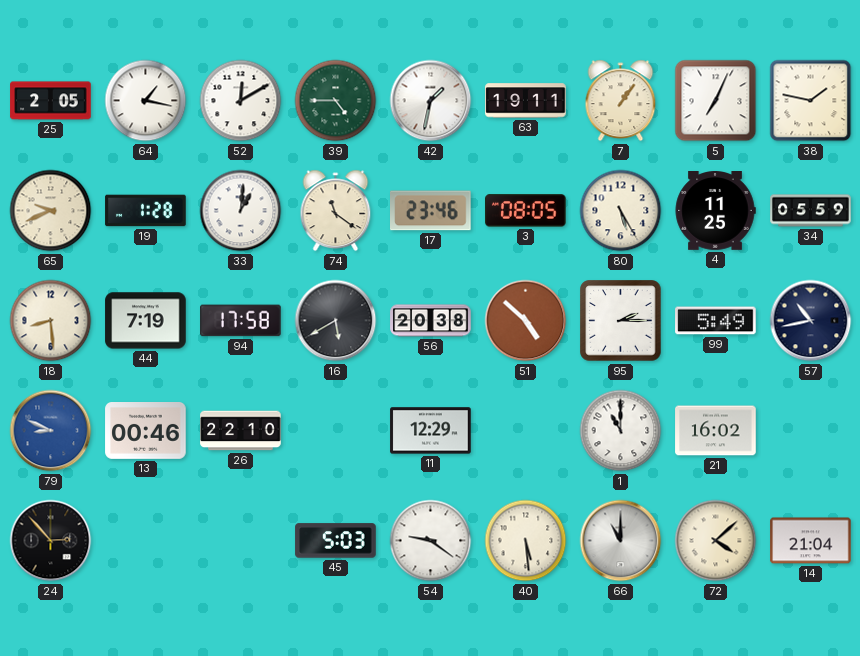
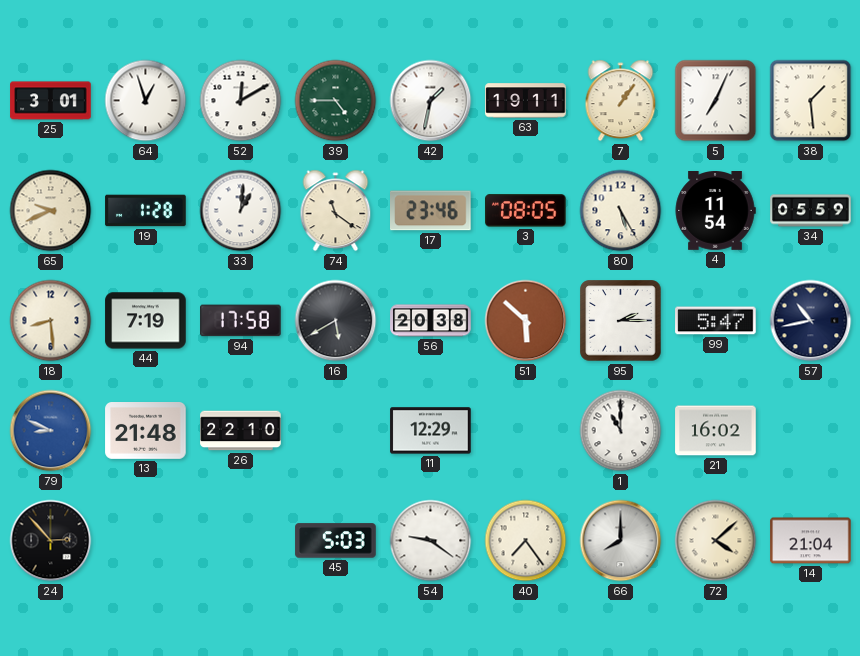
25: 2:05 -> 3:01
64: 1:17 -> 12:57
38: 1:47 -> 1:29
4: 11:25 -> 11:54
51: 4:52 -> 5:52
99: 5:49 -> 5:47
13: 00:46 -> 21:48
40: 5:29 -> 7:24
66: 11:00 -> 8:00
